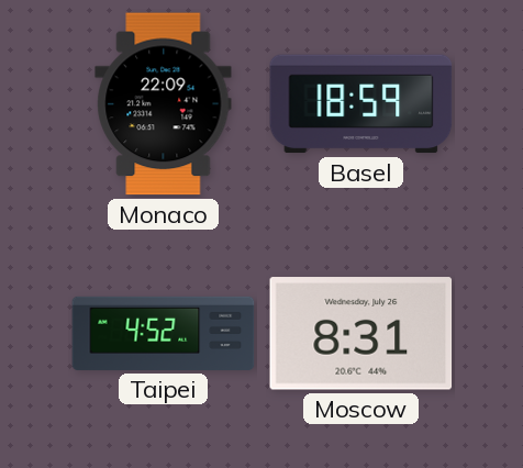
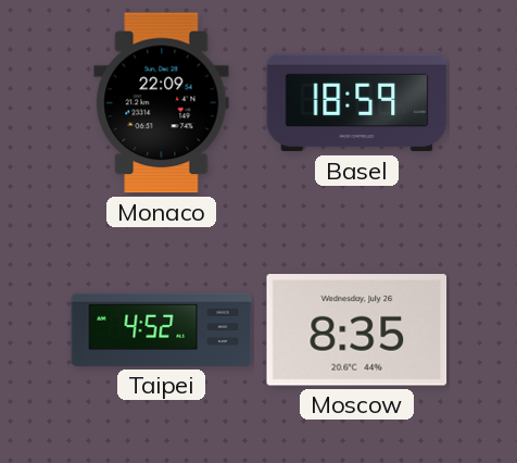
Moscow: 8:31 -> 8:35
